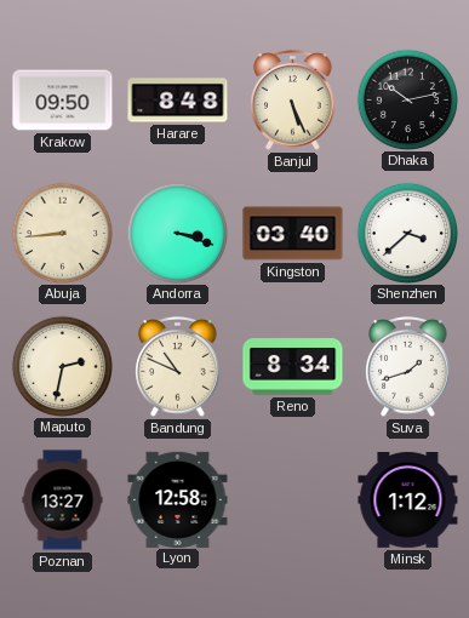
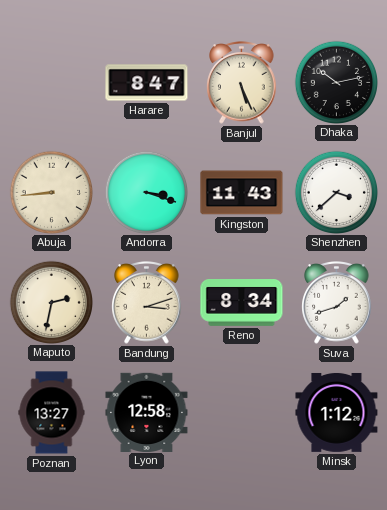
Krakow: 09:50 -> none
Harare: 8:48 -> 8:47
Kingston: 03:40 -> 11:43
Bandung: 10:49 -> 3:12
